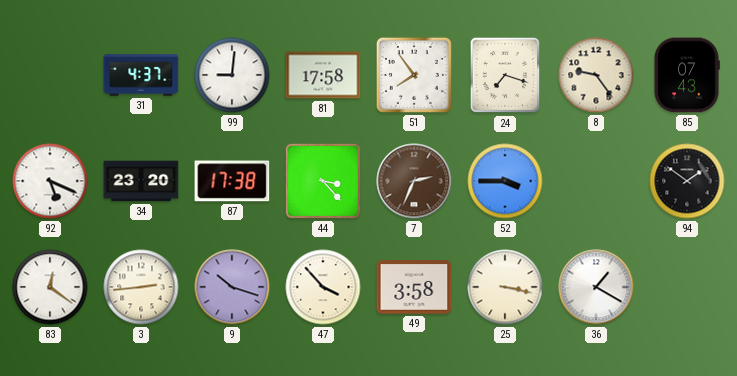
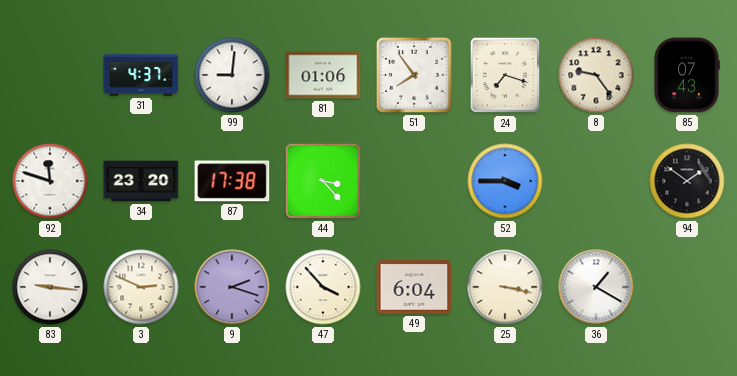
81: 17:58 -> 01:06
92: 5:19 -> 11:48
7: 2:34 -> none
83: 12:21 -> 9:16
3: 2:44 -> 2:49
9: 10:18 -> 2:18
49: 3:58 -> 6:04
